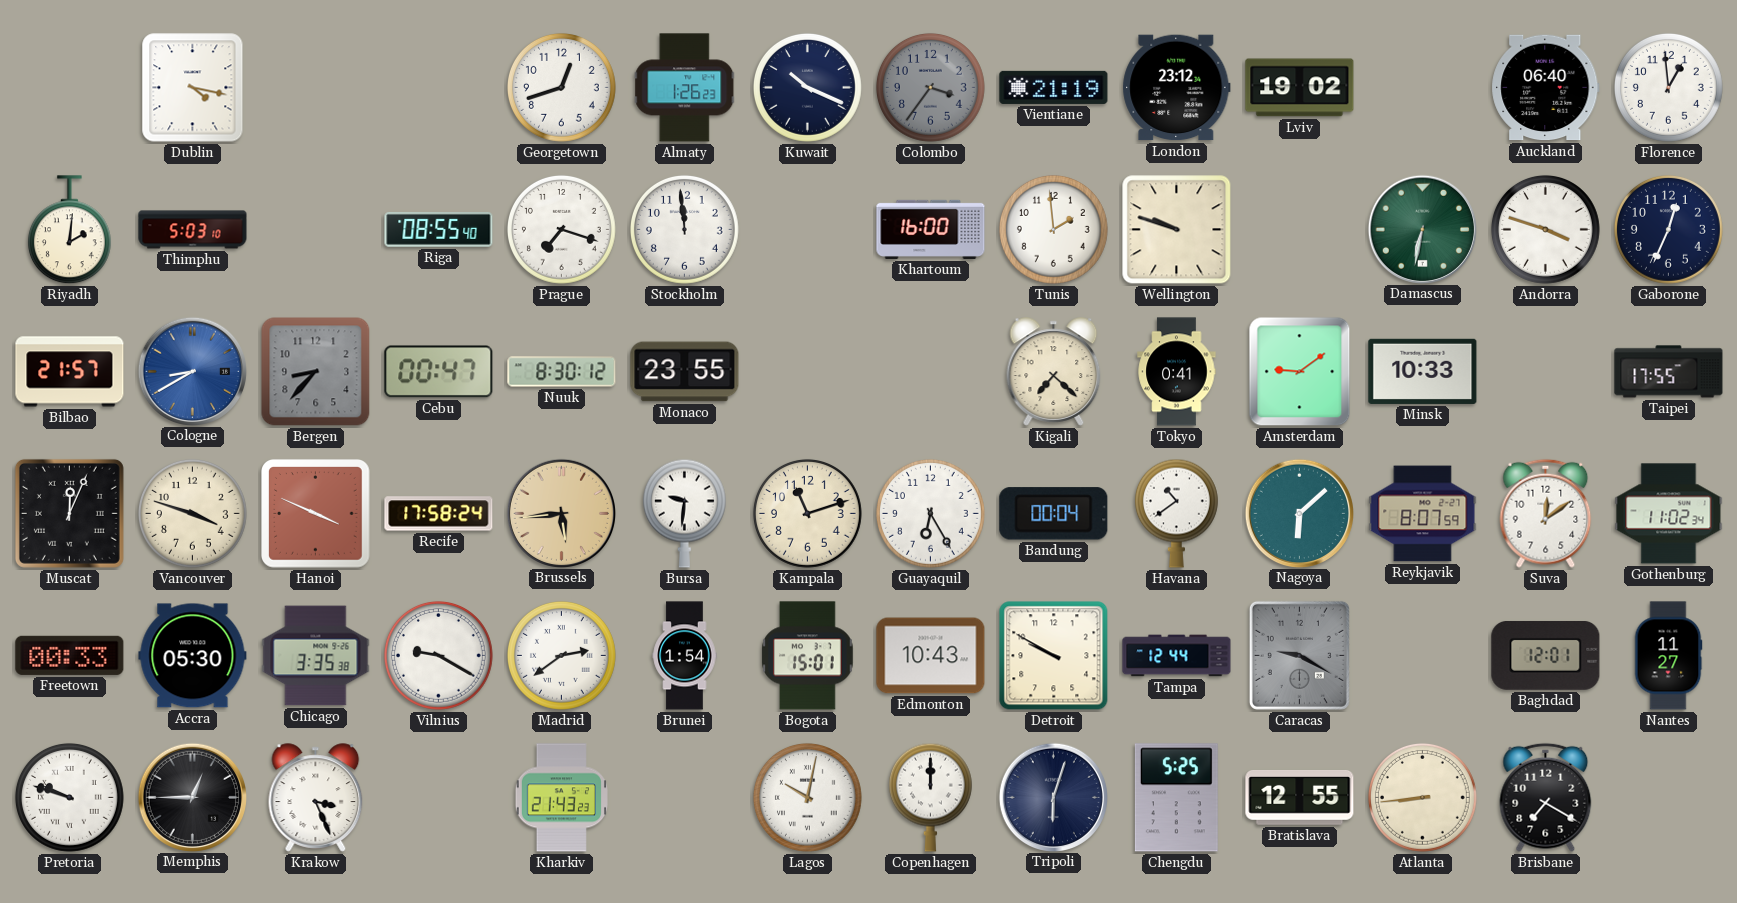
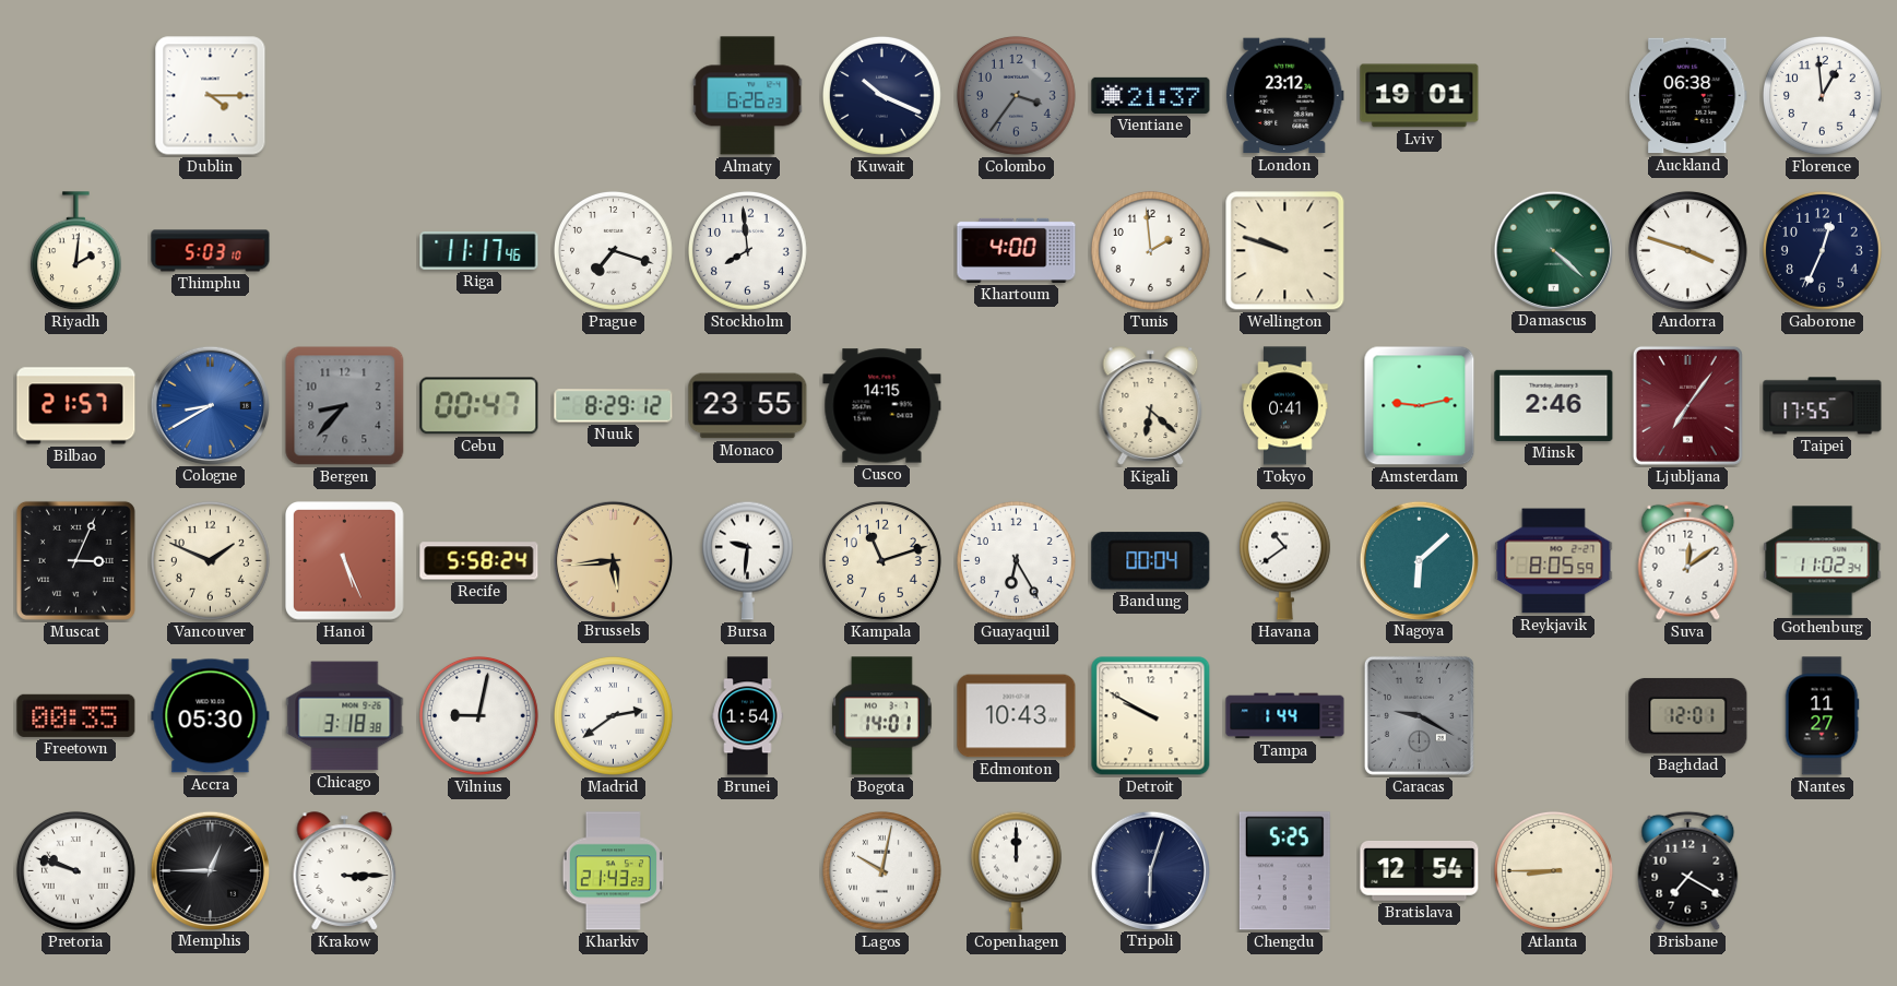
Dublin: 4:17 -> 4:15
Georgetown: 12:42 -> none
Almaty: 1:26 -> 6:26
Vientiane: 21:19 -> 21:37
Lviv: 19:02 -> 19:01
Auckland: 06:40 -> 06:38
Riga: 08:55 -> 11:17
Stockholm: 11:59 -> 7:59
Khartoum: 16:00 -> 4:00
Damascus: 6:32 -> 4:22
Nuuk: 8:30 -> 8:29
Cusco: none -> 14:15
Kigali: 7:22 -> 6:22
Amsterdam: 9:09 -> 9:13
Minsk: 10:33 -> 2:46
Ljubljana: none -> 7:06
Muscat: 12:04 -> 3:04
Vancouver: 3:48 -> 1:49
Hanoi: 3:49 -> 5:26
Recife: 17:58 -> 5:58
Reykjavik: 8:07 -> 8:05
Freetown: 00:33 -> 00:35
Chicago: 3:35 -> 3:18
Vilnius: 9:20 -> 9:02
Bogota: 15:01 -> 14:01
Tampa: 12:44 -> 1:44
Krakow: 3:26 -> 3:15
Bratislava: 12:55 -> 12:54
Atlanta: 8:44 -> 8:45
